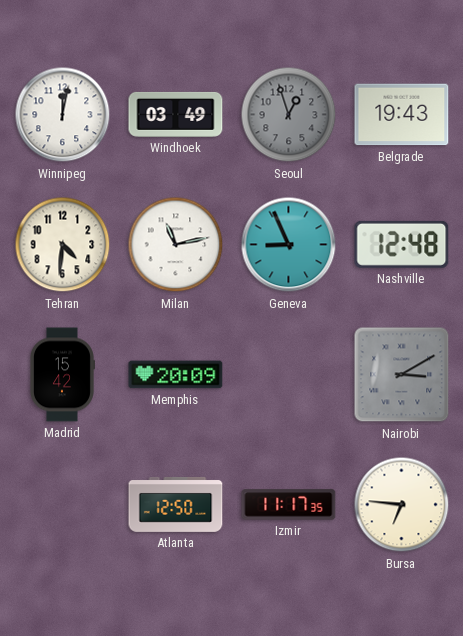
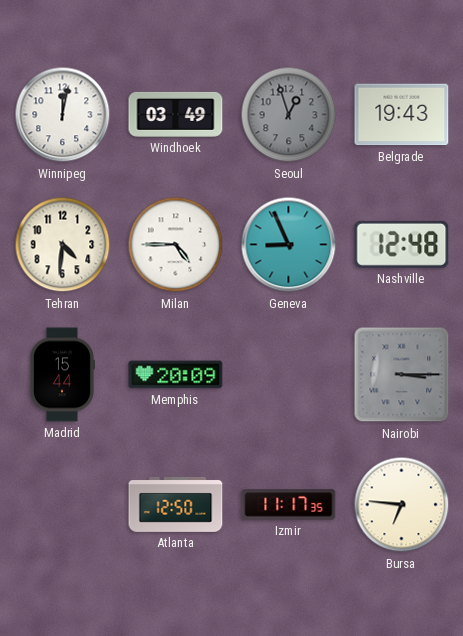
Milan: 11:13 -> 4:45
Madrid: 15:42 -> 15:44
Nairobi: 3:10 -> 3:15
